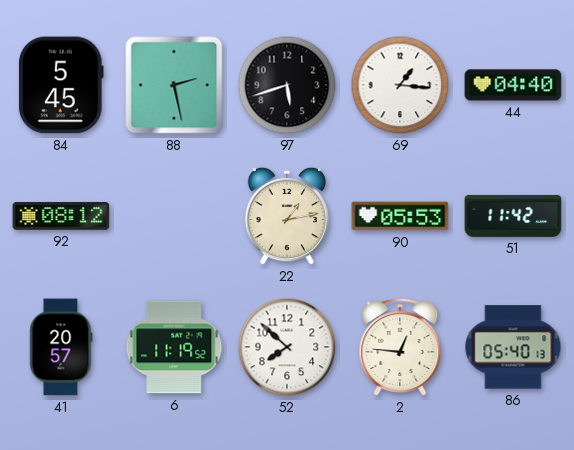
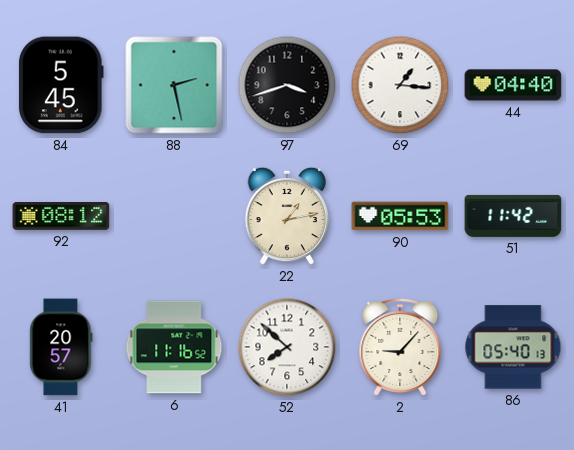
97: 5:42 -> 3:42
6: 11:19 -> 11:16
2: 12:46 -> 9:07
